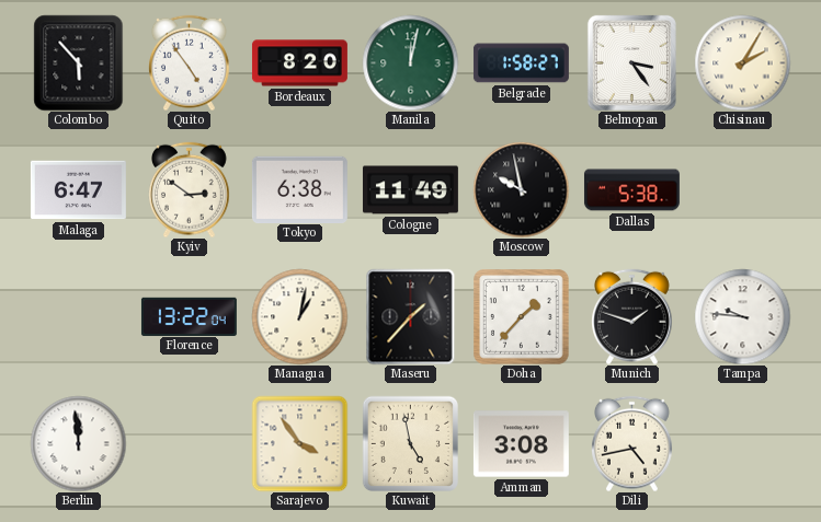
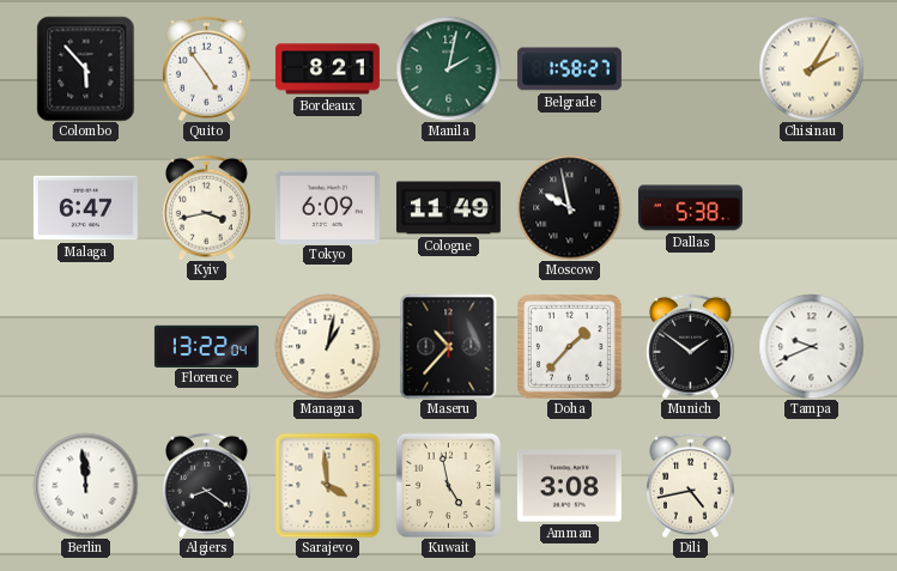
Bordeaux: 8:20 -> 8:21
Manila: 12:02 -> 2:02
Belmopan: 3:24 -> none
Kyiv: 2:51 -> 3:43
Tokyo: 6:38 -> 6:09
Maseru: 1:37 -> 10:37
Munich: 1:48 -> 1:51
Tampa: 9:46 -> 9:41
Algiers: none -> 8:21
Sarajevo: 3:54 -> 3:59
